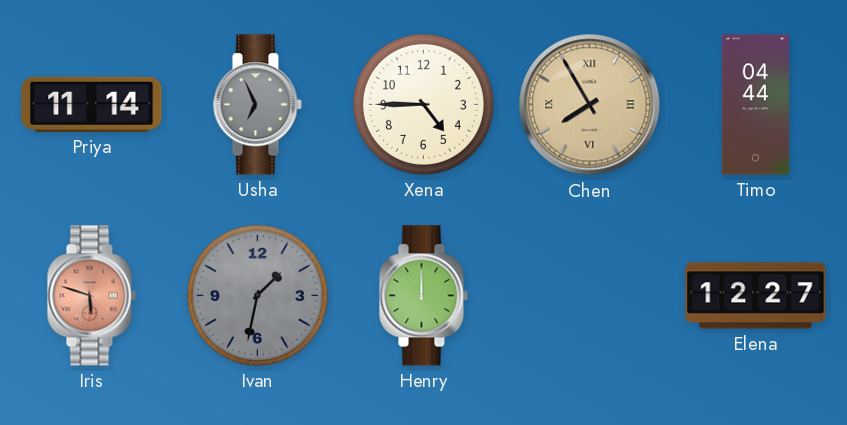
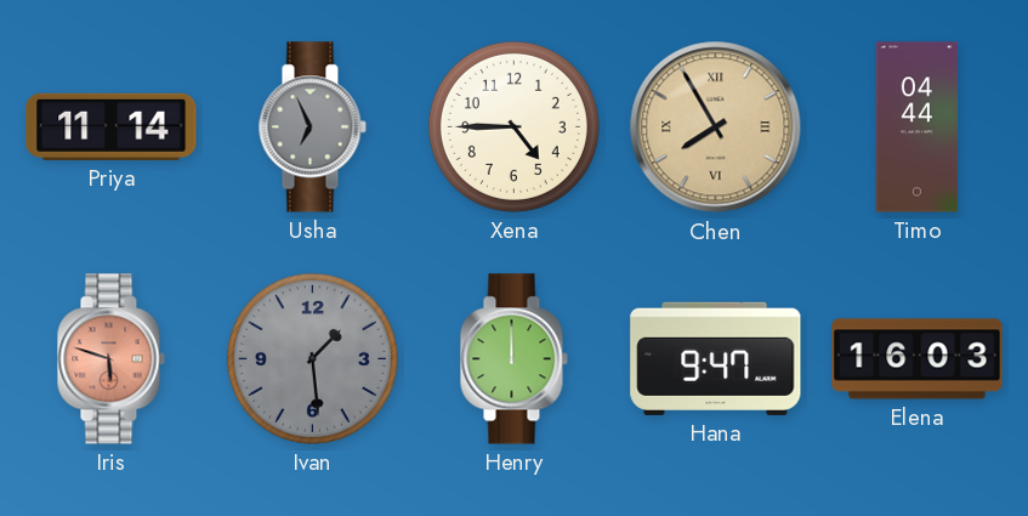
Ivan: 1:32 -> 1:29
Hana: none -> 9:47
Elena: 12:27 -> 16:03
